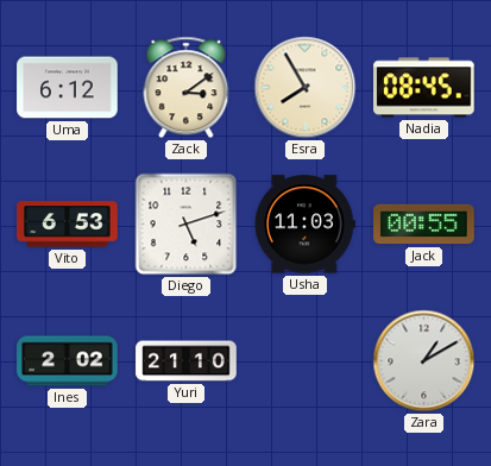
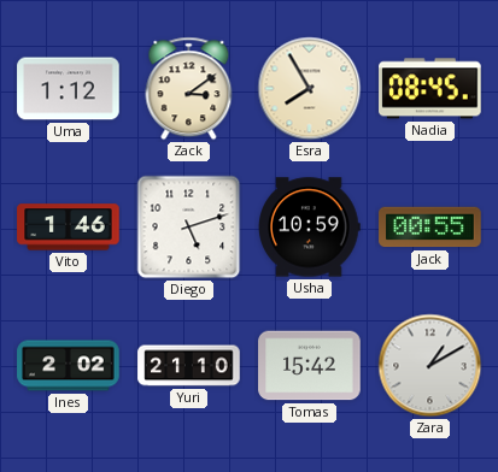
Uma: 6:12 -> 1:12
Vito: 6:53 -> 1:46
Usha: 11:03 -> 10:59
Tomas: none -> 15:42
